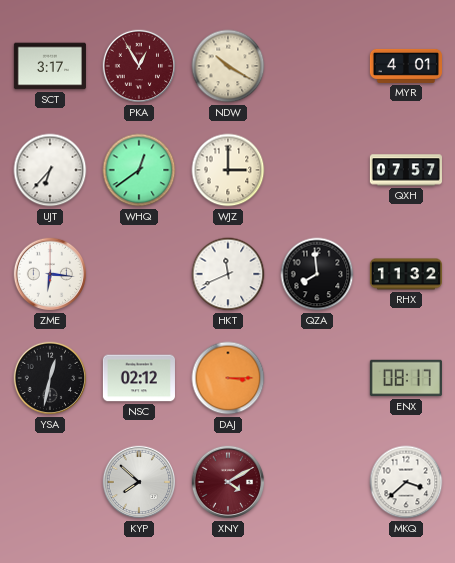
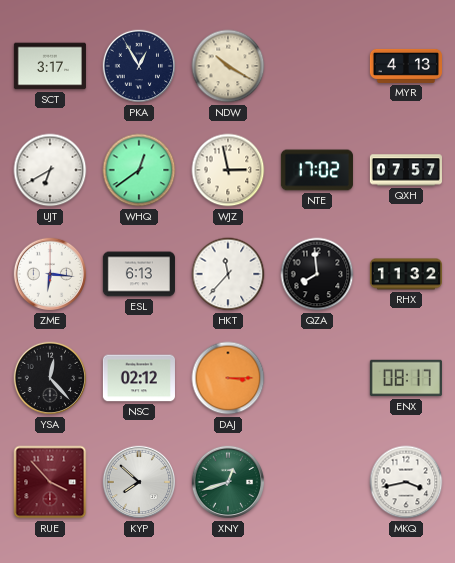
PKA dial: burgundy -> navy
MYR: 4:01 -> 4:13
UJT: 6:37 -> 6:40
WJZ: 3:00 -> 2:58
NTE: none -> 17:02
ESL: none -> 6:13
HKT: 11:41 -> 11:37
YSA: 12:32 -> 12:23
RUE: none -> 3:53
XNY: 4:10 -> 12:42
XNY dial: burgundy -> green
MKQ: 3:38 -> 3:43
